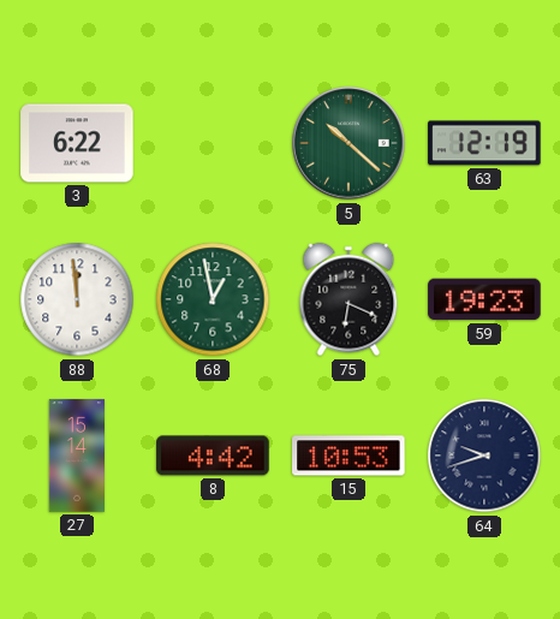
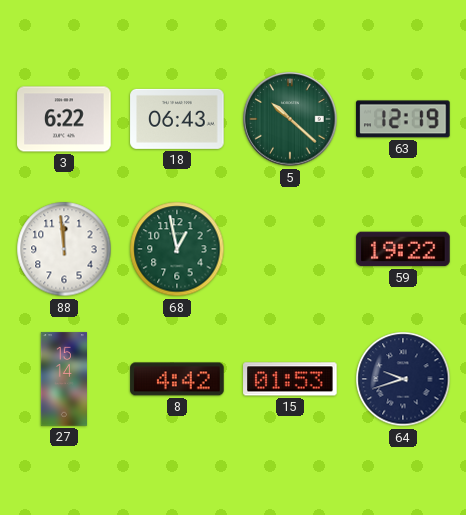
18: none -> 06:43
75: 6:19 -> none
59: 19:23 -> 19:22
15: 10:53 -> 01:53
